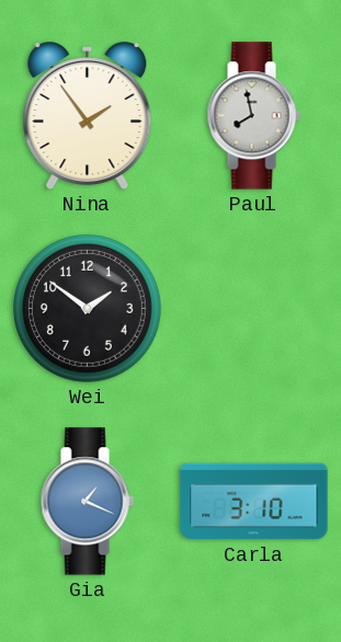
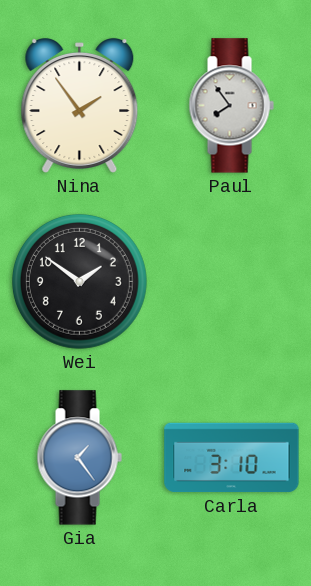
Paul: 7:58 -> 7:54
Gia: 1:19 -> 1:24
